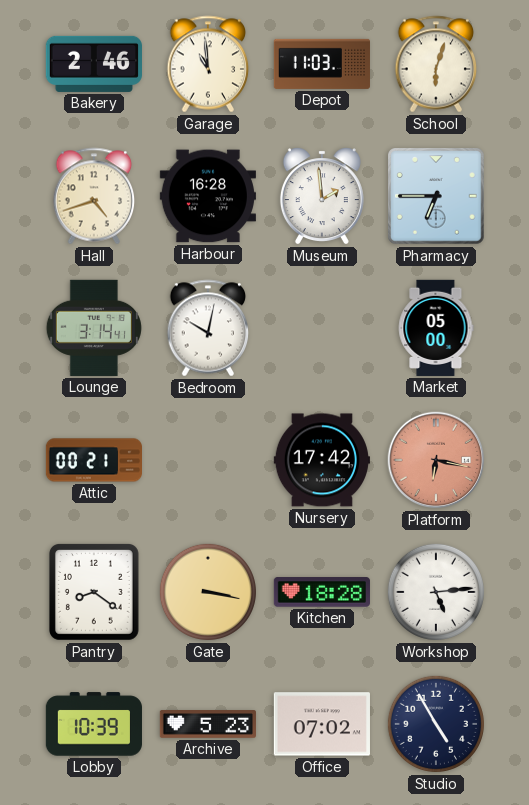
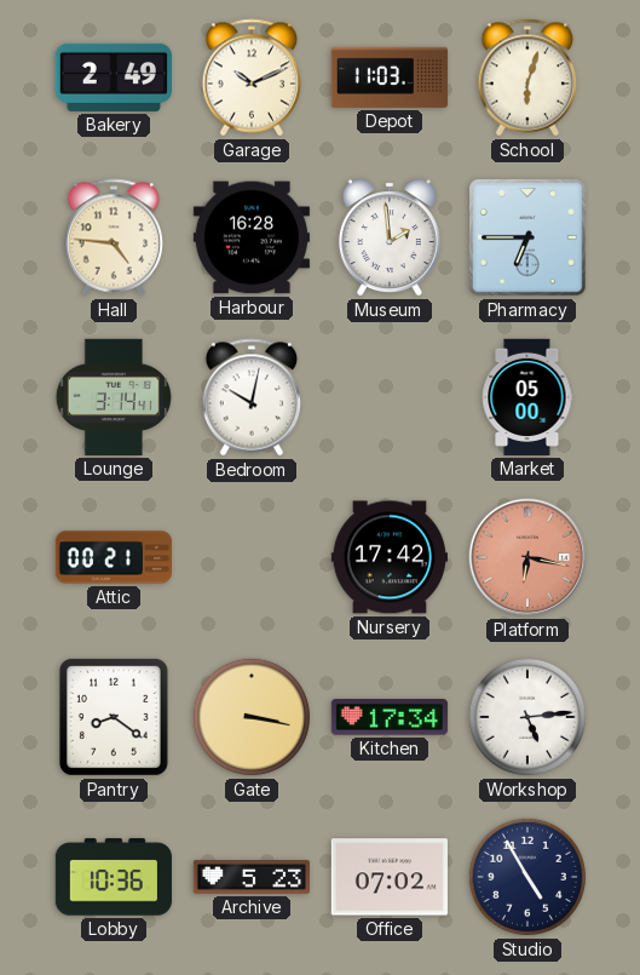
Bakery: 2:46 -> 2:49
Garage: 10:59 -> 10:11
Hall: 4:42 -> 4:46
Kitchen: 18:28 -> 17:34
Lobby: 10:39 -> 10:36
